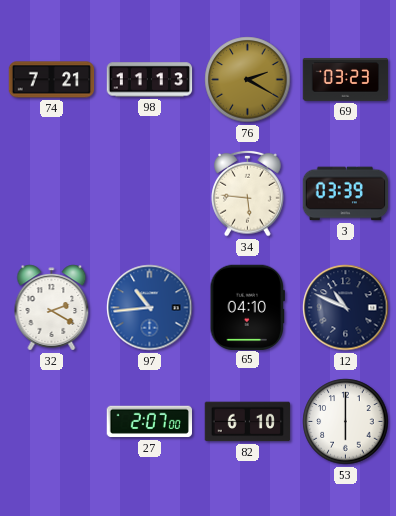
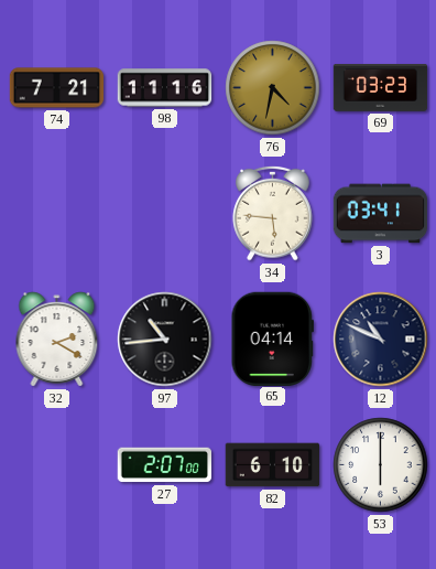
98: 11:13 -> 11:16
76: 2:20 -> 4:32
3: 03:39 -> 03:41
97 dial: blue -> black
65: 04:10 -> 04:14
